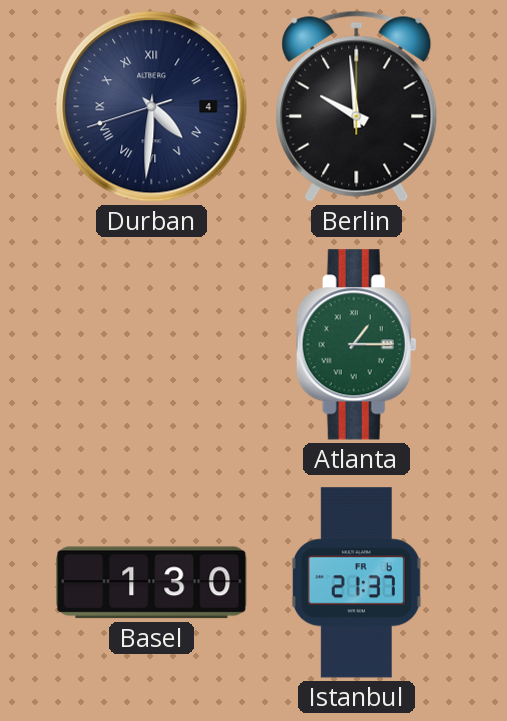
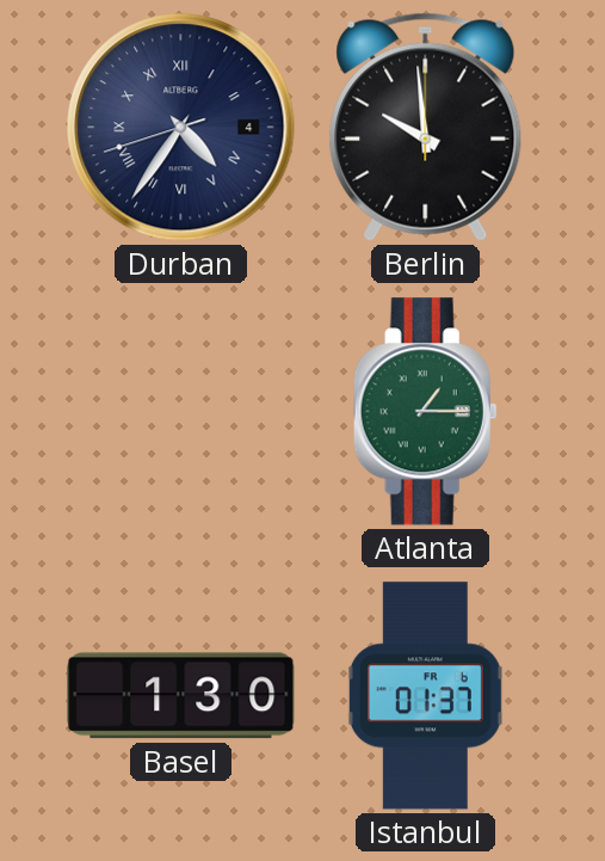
Durban: 4:30 -> 4:35
Istanbul: 21:37 -> 01:37
